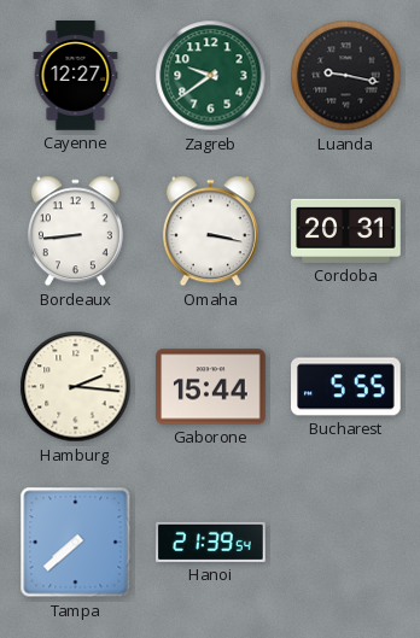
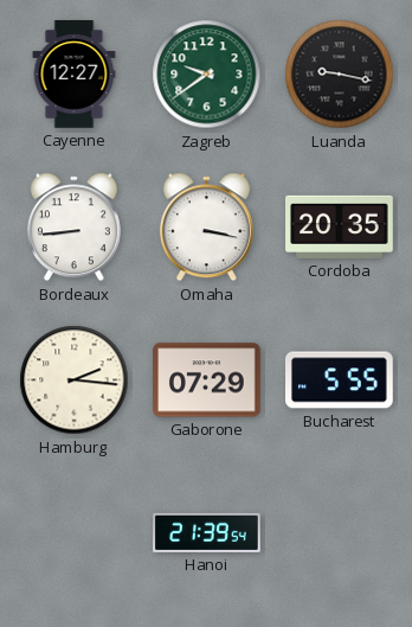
Cordoba: 20:31 -> 20:35
Gaborone: 15:44 -> 07:29
Tampa: 7:38 -> none
